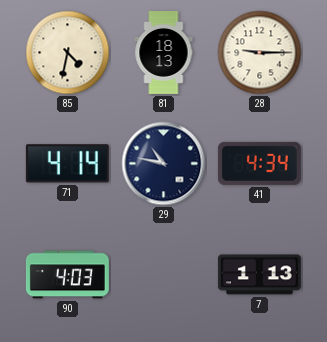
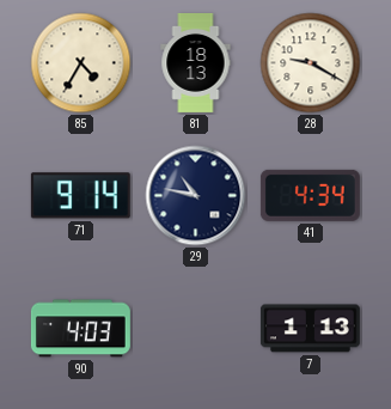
85: 4:32 -> 4:35
28: 9:15 -> 9:20
71: 4:14 -> 9:14
